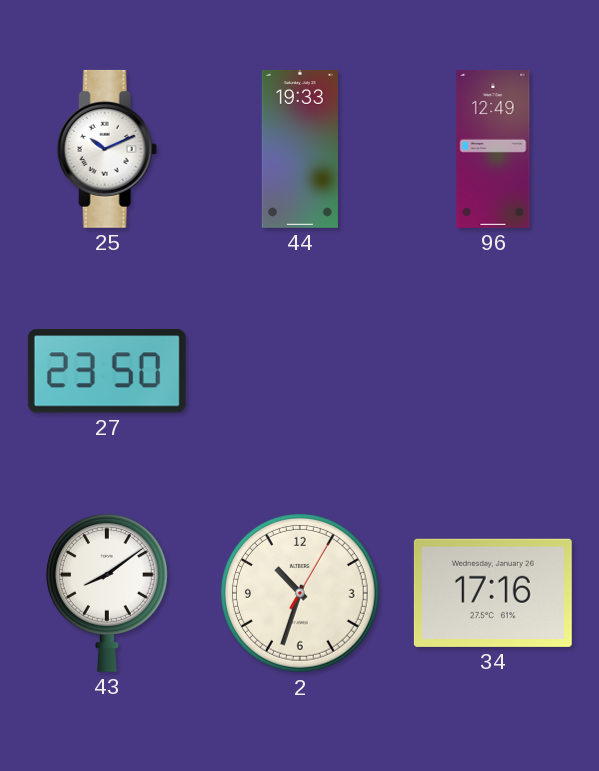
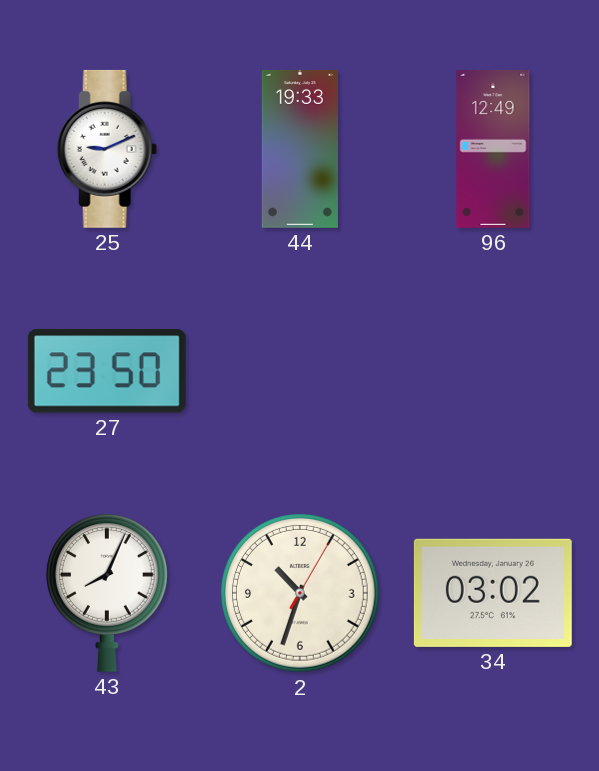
25: 10:11 -> 9:11
43: 8:09 -> 8:04
34: 17:16 -> 03:02
